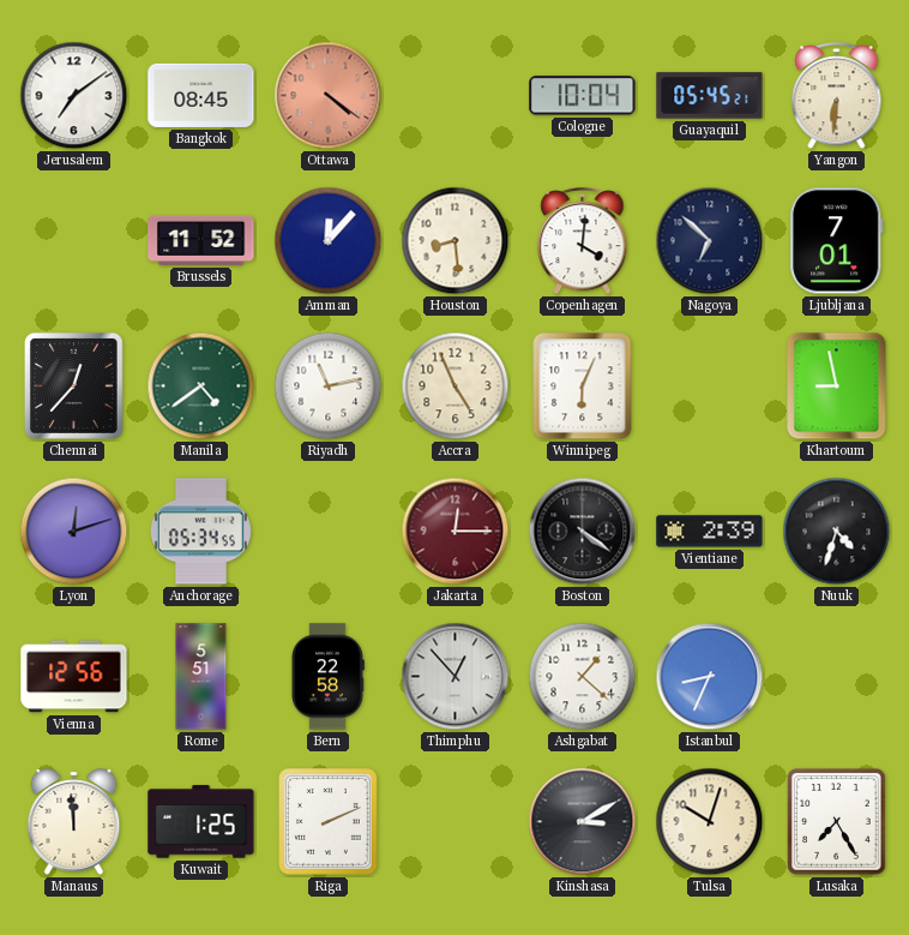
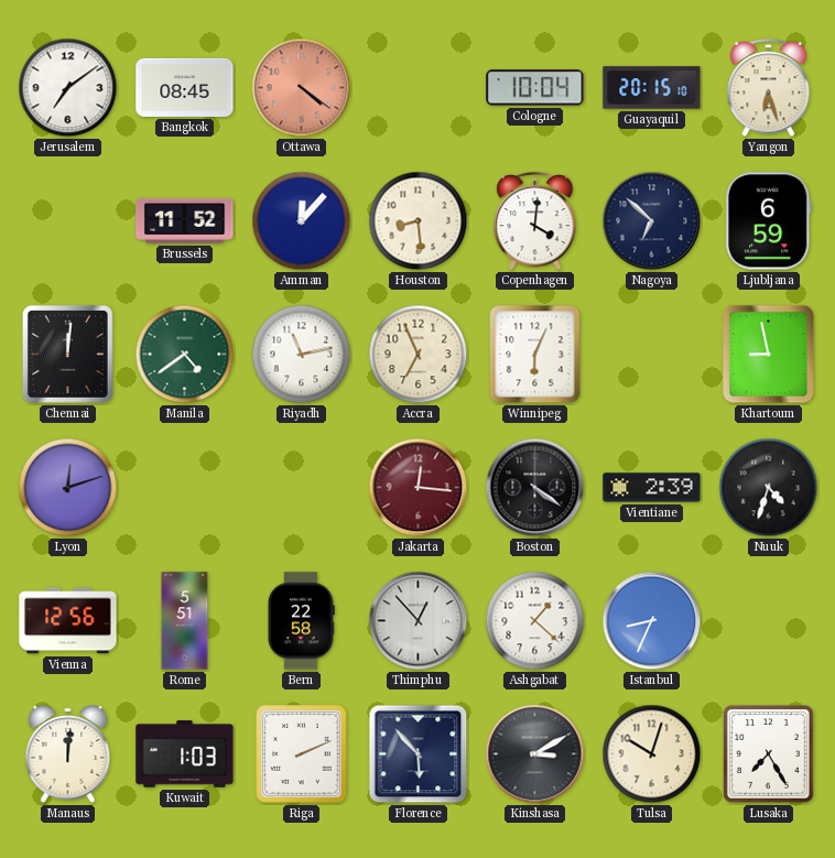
Guayaquil: 05:45 -> 20:15
Yangon: 6:31 -> 6:27
Ljubljana: 7:01 -> 6:59
Chennai: 12:37 -> 12:01
Accra: 4:56 -> 6:56
Anchorage: 05:34 -> none
Jakarta: 12:15 -> 12:16
Manaus: 11:59 -> 12:01
Kuwait: 1:25 -> 1:03
Florence: none -> 5:53
